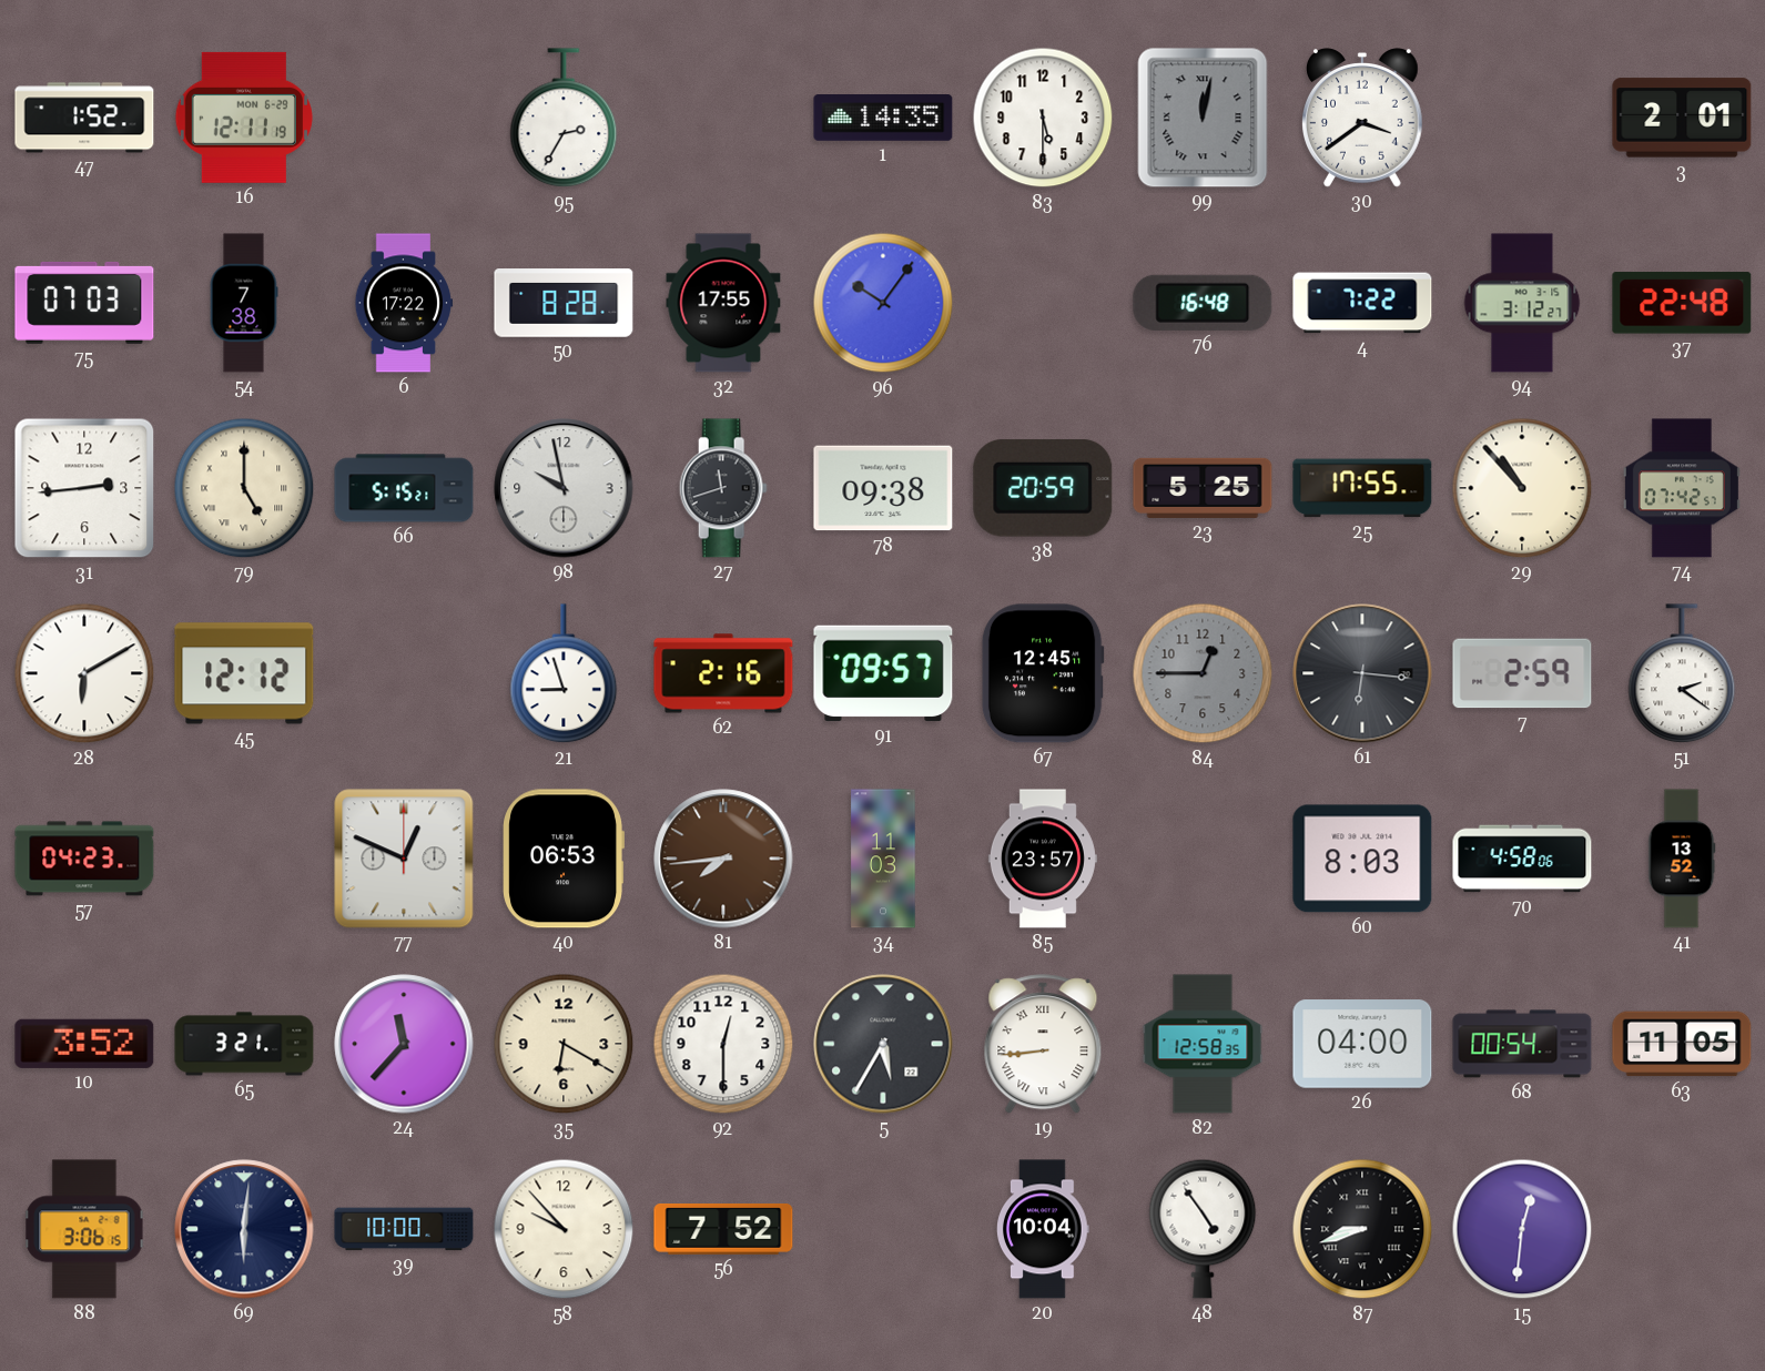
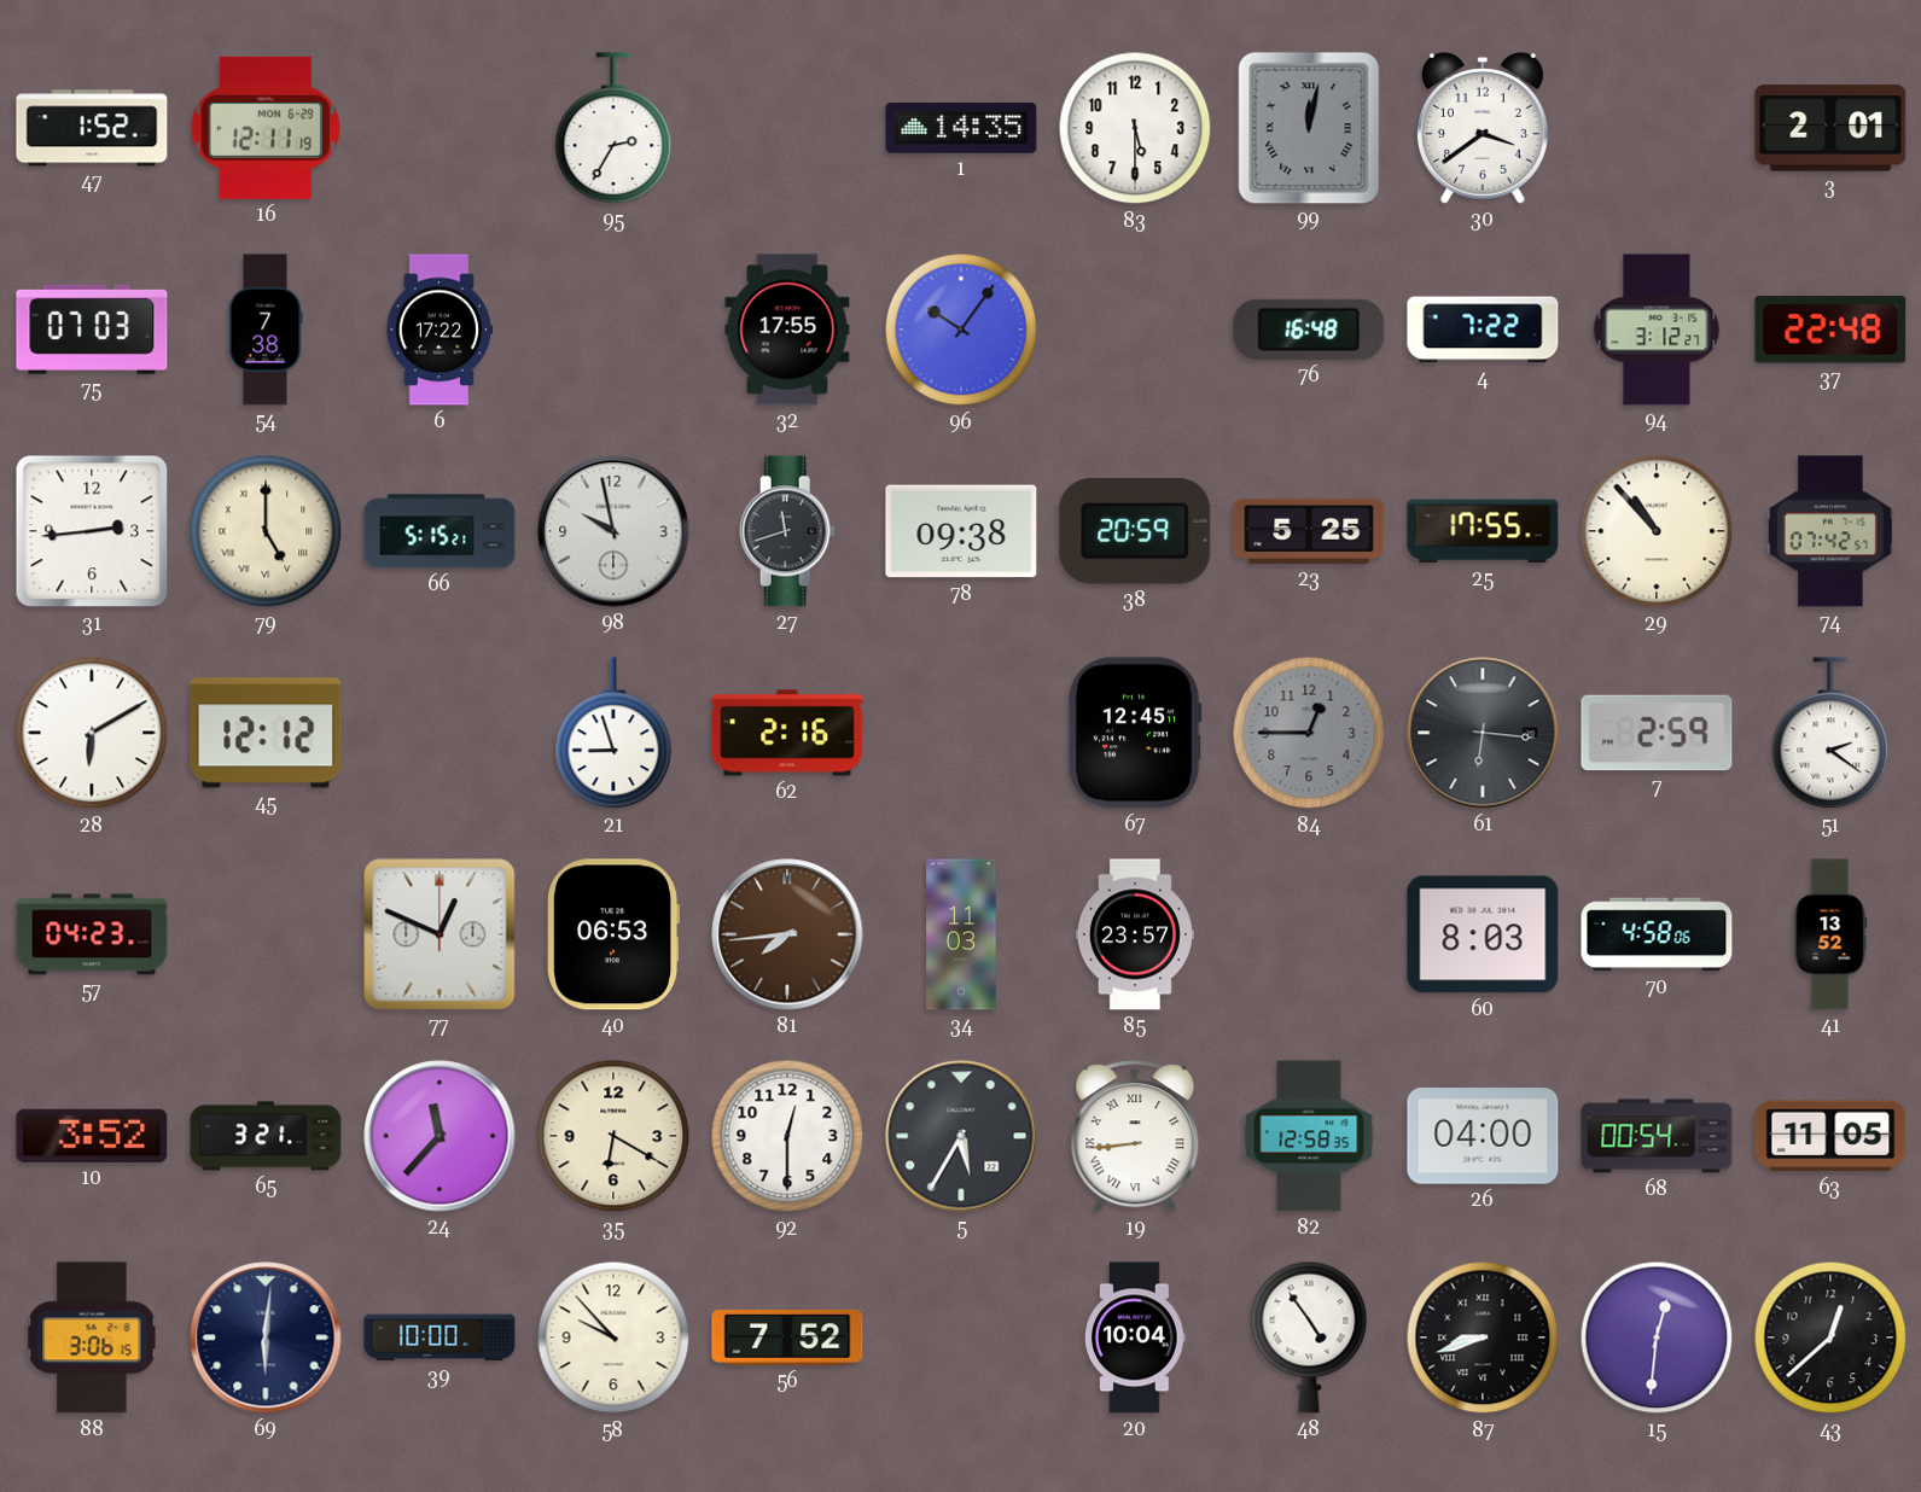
50: 8:28 -> none
91: 09:57 -> none
43: none -> 12:38
